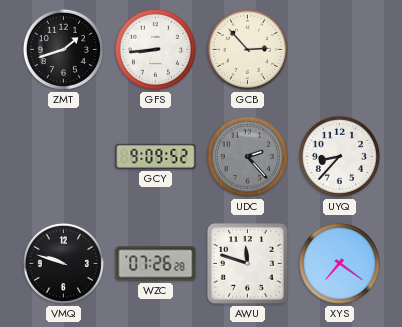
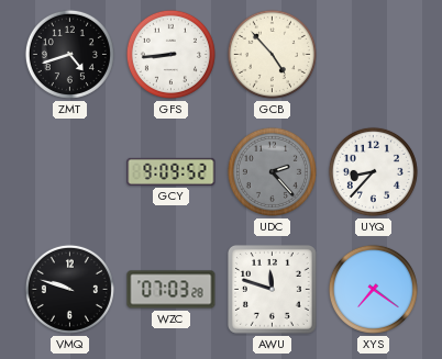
ZMT: 1:42 -> 4:42
GCB: 2:53 -> 4:53
WZC: 07:26 -> 07:03
